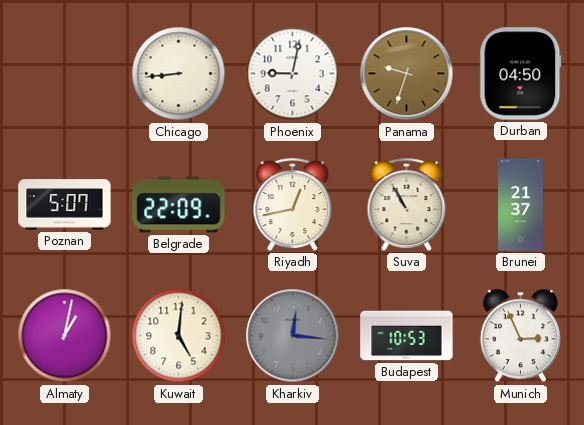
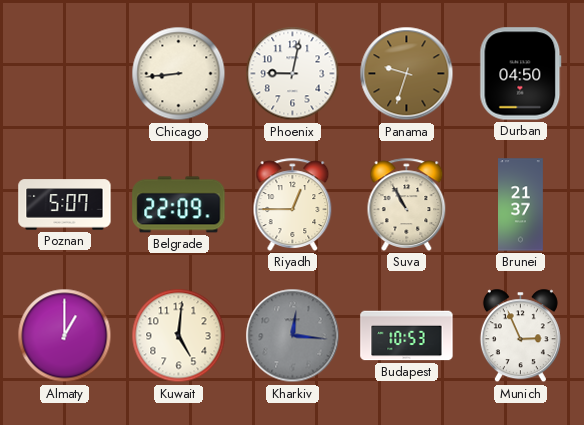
Riyadh: 12:43 -> 12:45
Almaty: 1:02 -> 1:00
